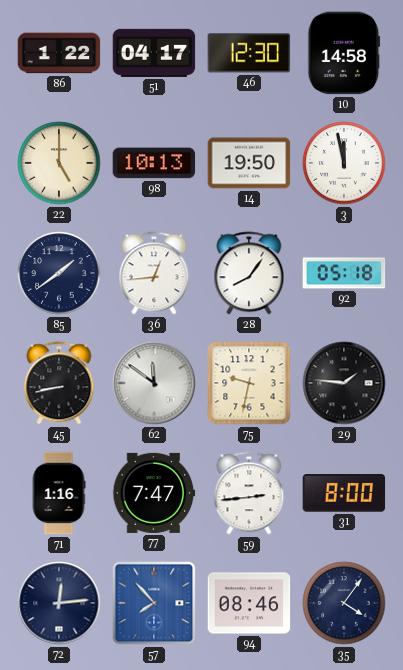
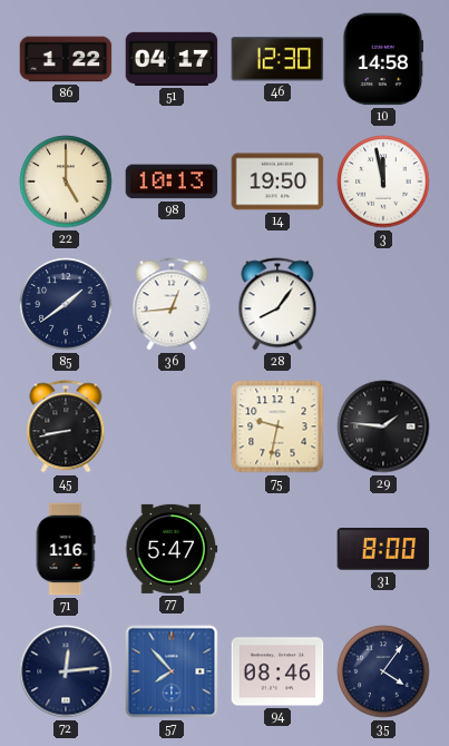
92: 05:18 -> none
62: 11:51 -> none
77: 7:47 -> 5:47
59: 2:44 -> none
